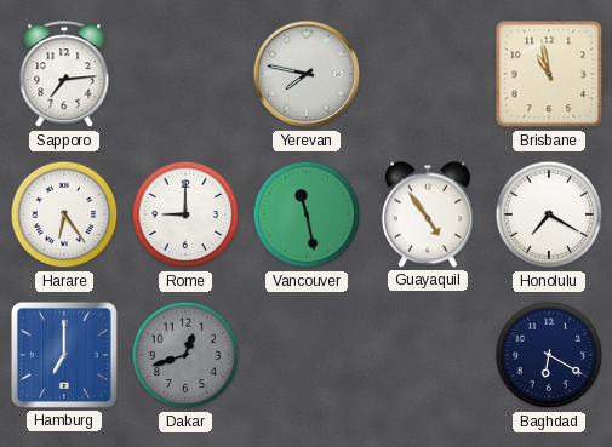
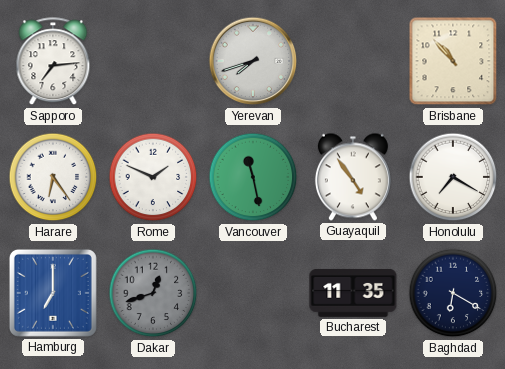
Yerevan: 7:47 -> 7:42
Brisbane: 10:58 -> 10:53
Rome: 9:00 -> 1:49
Bucharest: none -> 11:35
